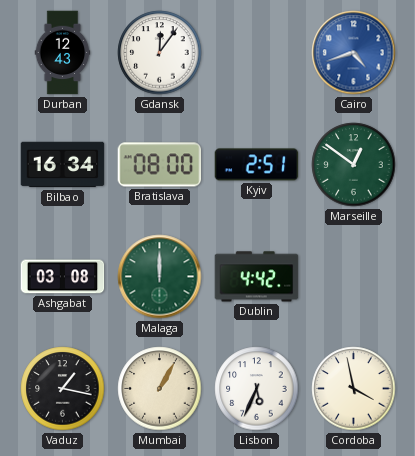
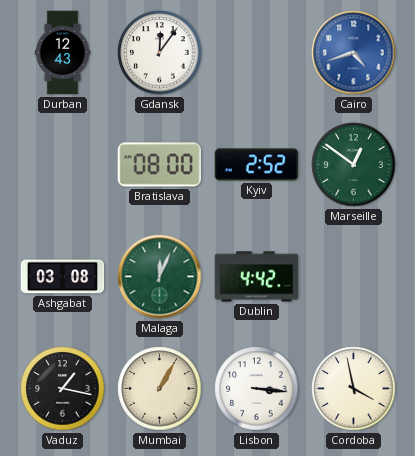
Bilbao: 16:34 -> none
Kyiv: 2:51 -> 2:52
Malaga: 12:00 -> 12:04
Lisbon: 5:34 -> 3:16
